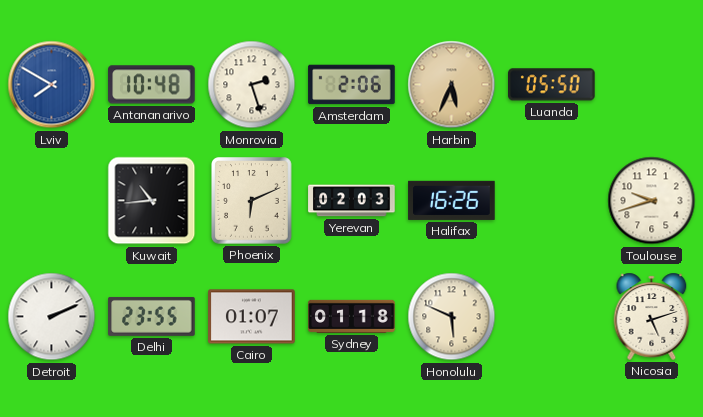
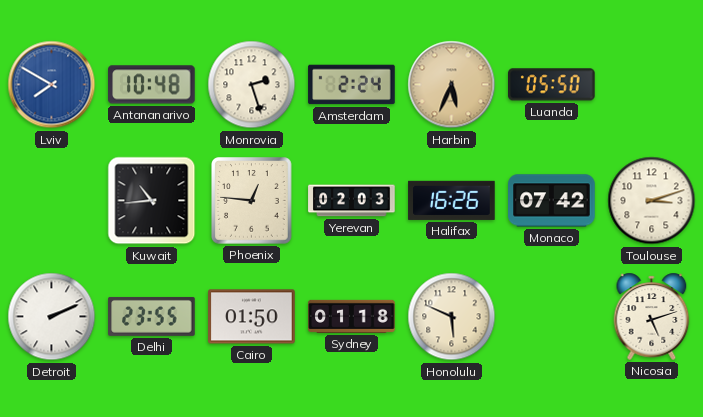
Amsterdam: 2:06 -> 2:24
Phoenix: 6:11 -> 12:46
Monaco: none -> 07:42
Toulouse: 9:42 -> 3:12
Cairo: 01:07 -> 01:50
